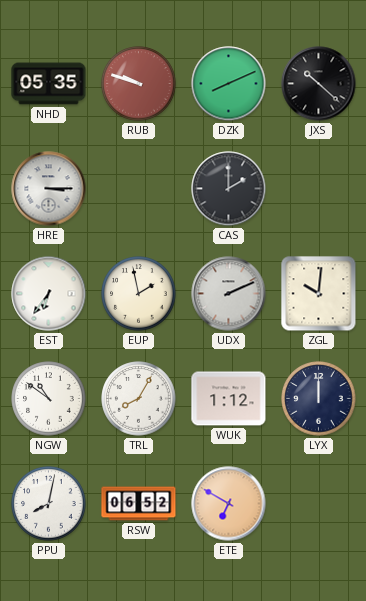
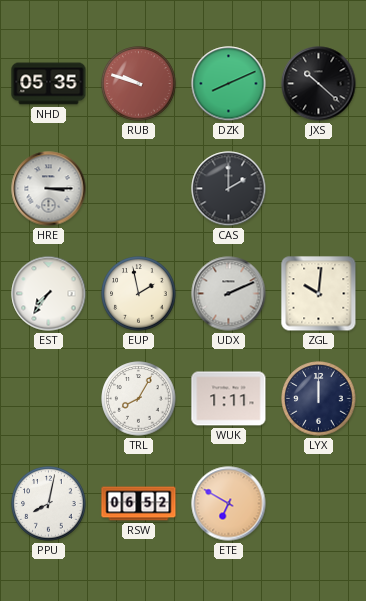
EST: 6:36 -> 7:36
NGW: 10:51 -> none
WUK: 1:12 -> 1:11
